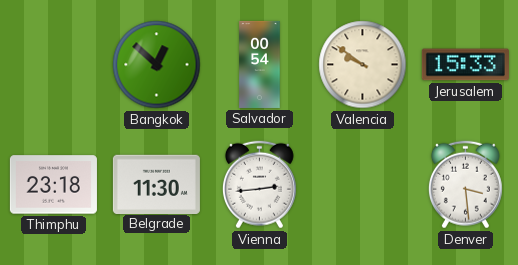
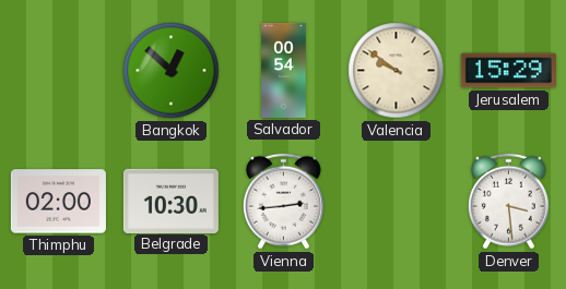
Jerusalem: 15:33 -> 15:29
Thimphu: 23:18 -> 02:00
Belgrade: 11:30 -> 10:30
